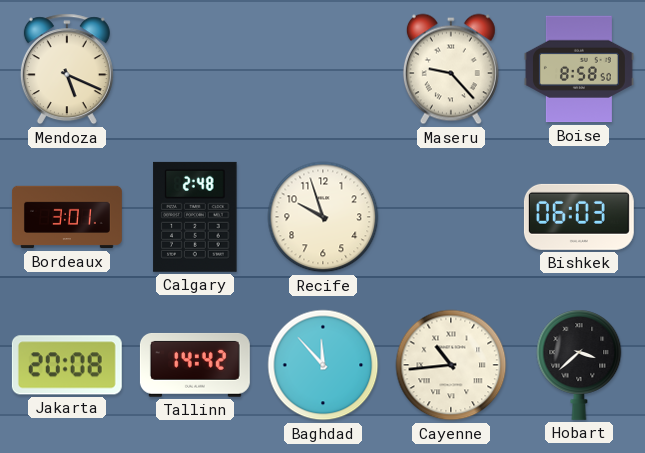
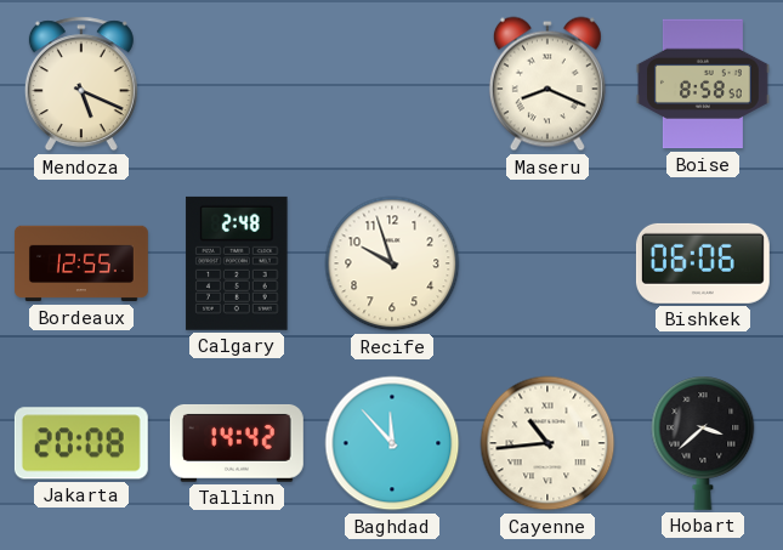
Maseru: 9:23 -> 8:19
Bordeaux: 3:01 -> 12:55
Bishkek: 06:03 -> 06:06
